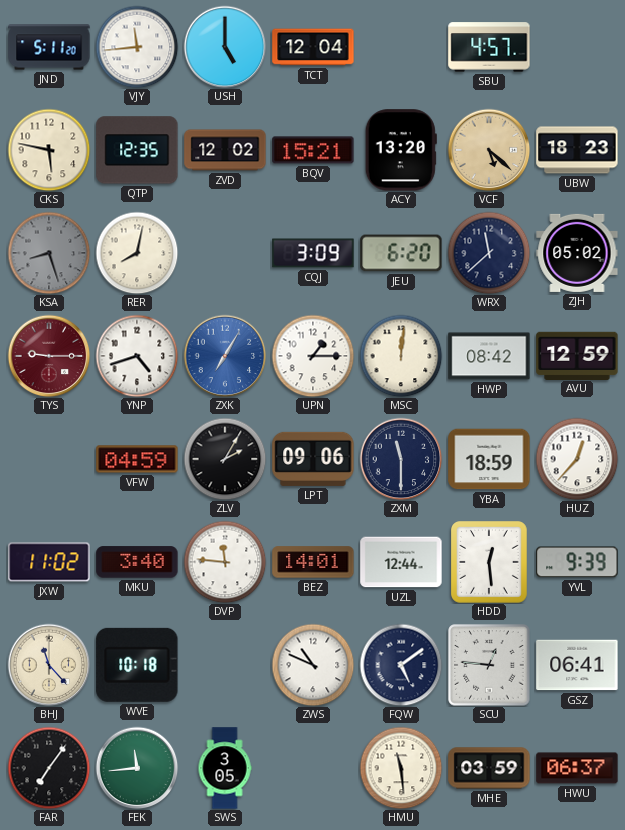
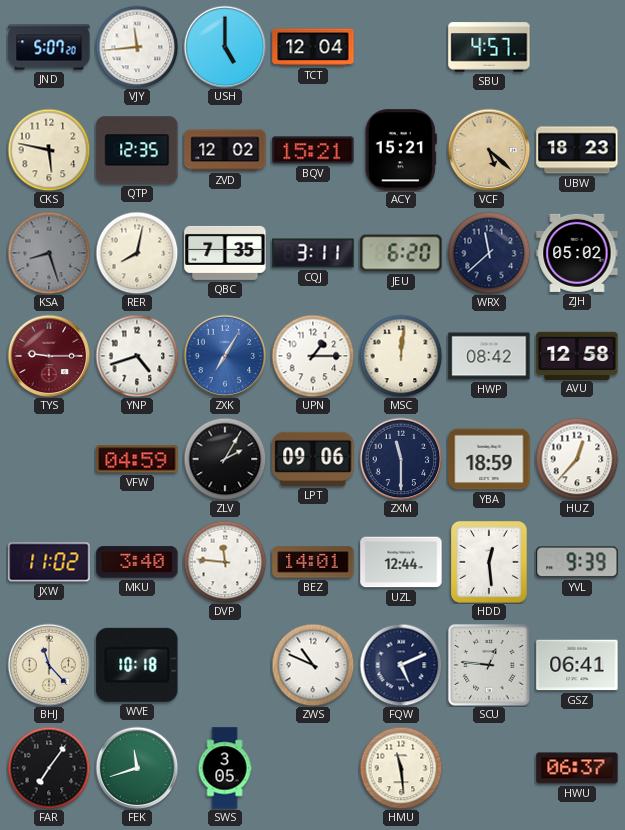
JND: 5:11 -> 5:07
ACY: 13:20 -> 15:21
QBC: none -> 7:35
CQJ: 3:09 -> 3:11
AVU: 12:59 -> 12:58
FQW: 5:09 -> 5:11
FEK: 11:44 -> 11:42
MHE: 03:59 -> none
